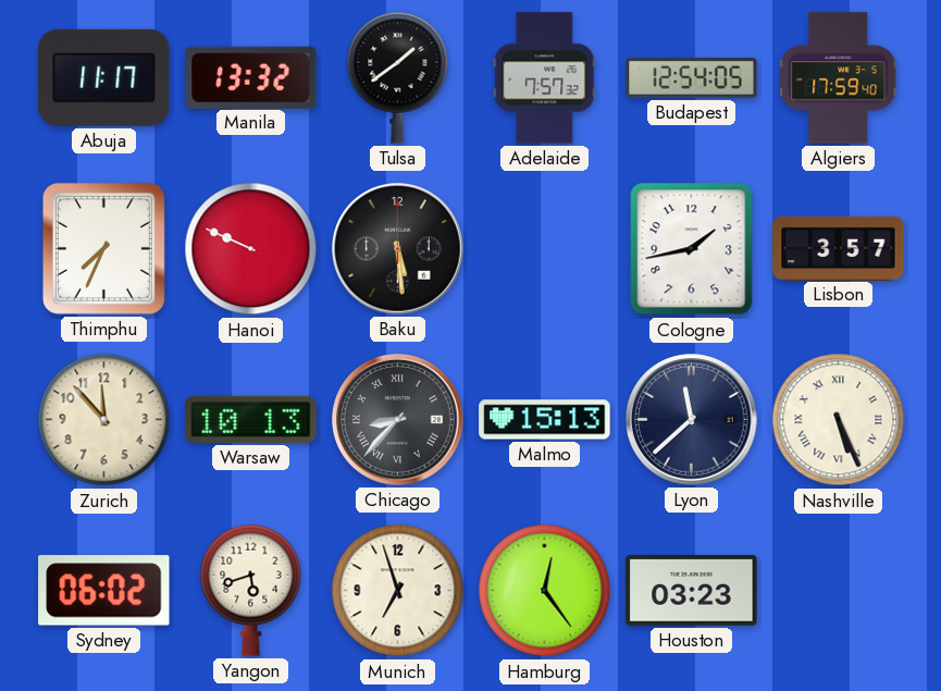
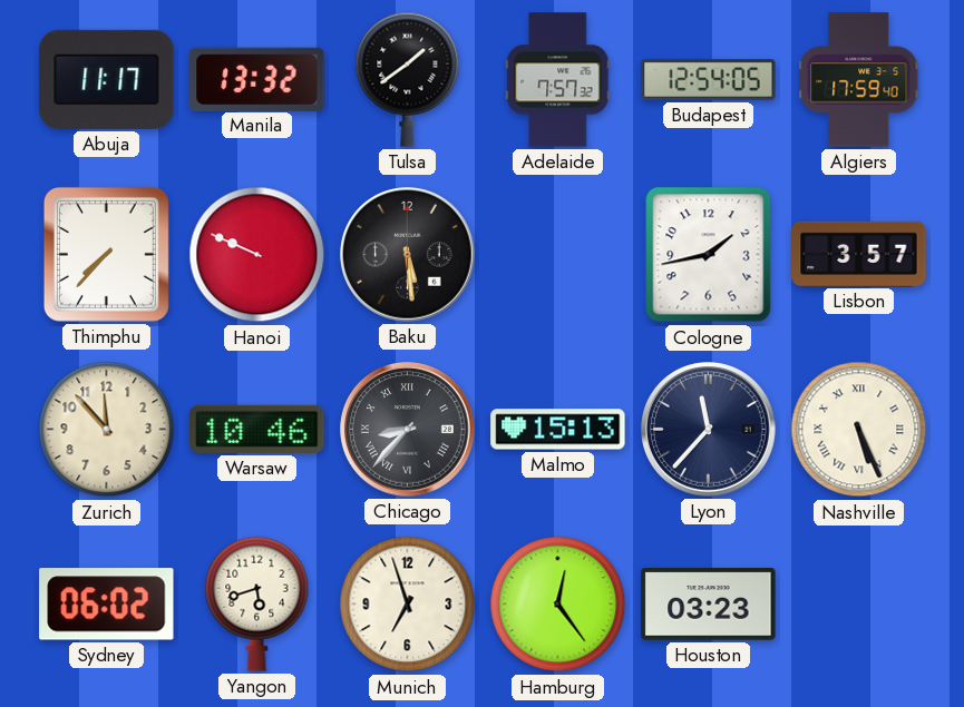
Thimphu: 7:34 -> 7:37
Warsaw: 10:13 -> 10:46
Lyon: 11:38 -> 11:37
